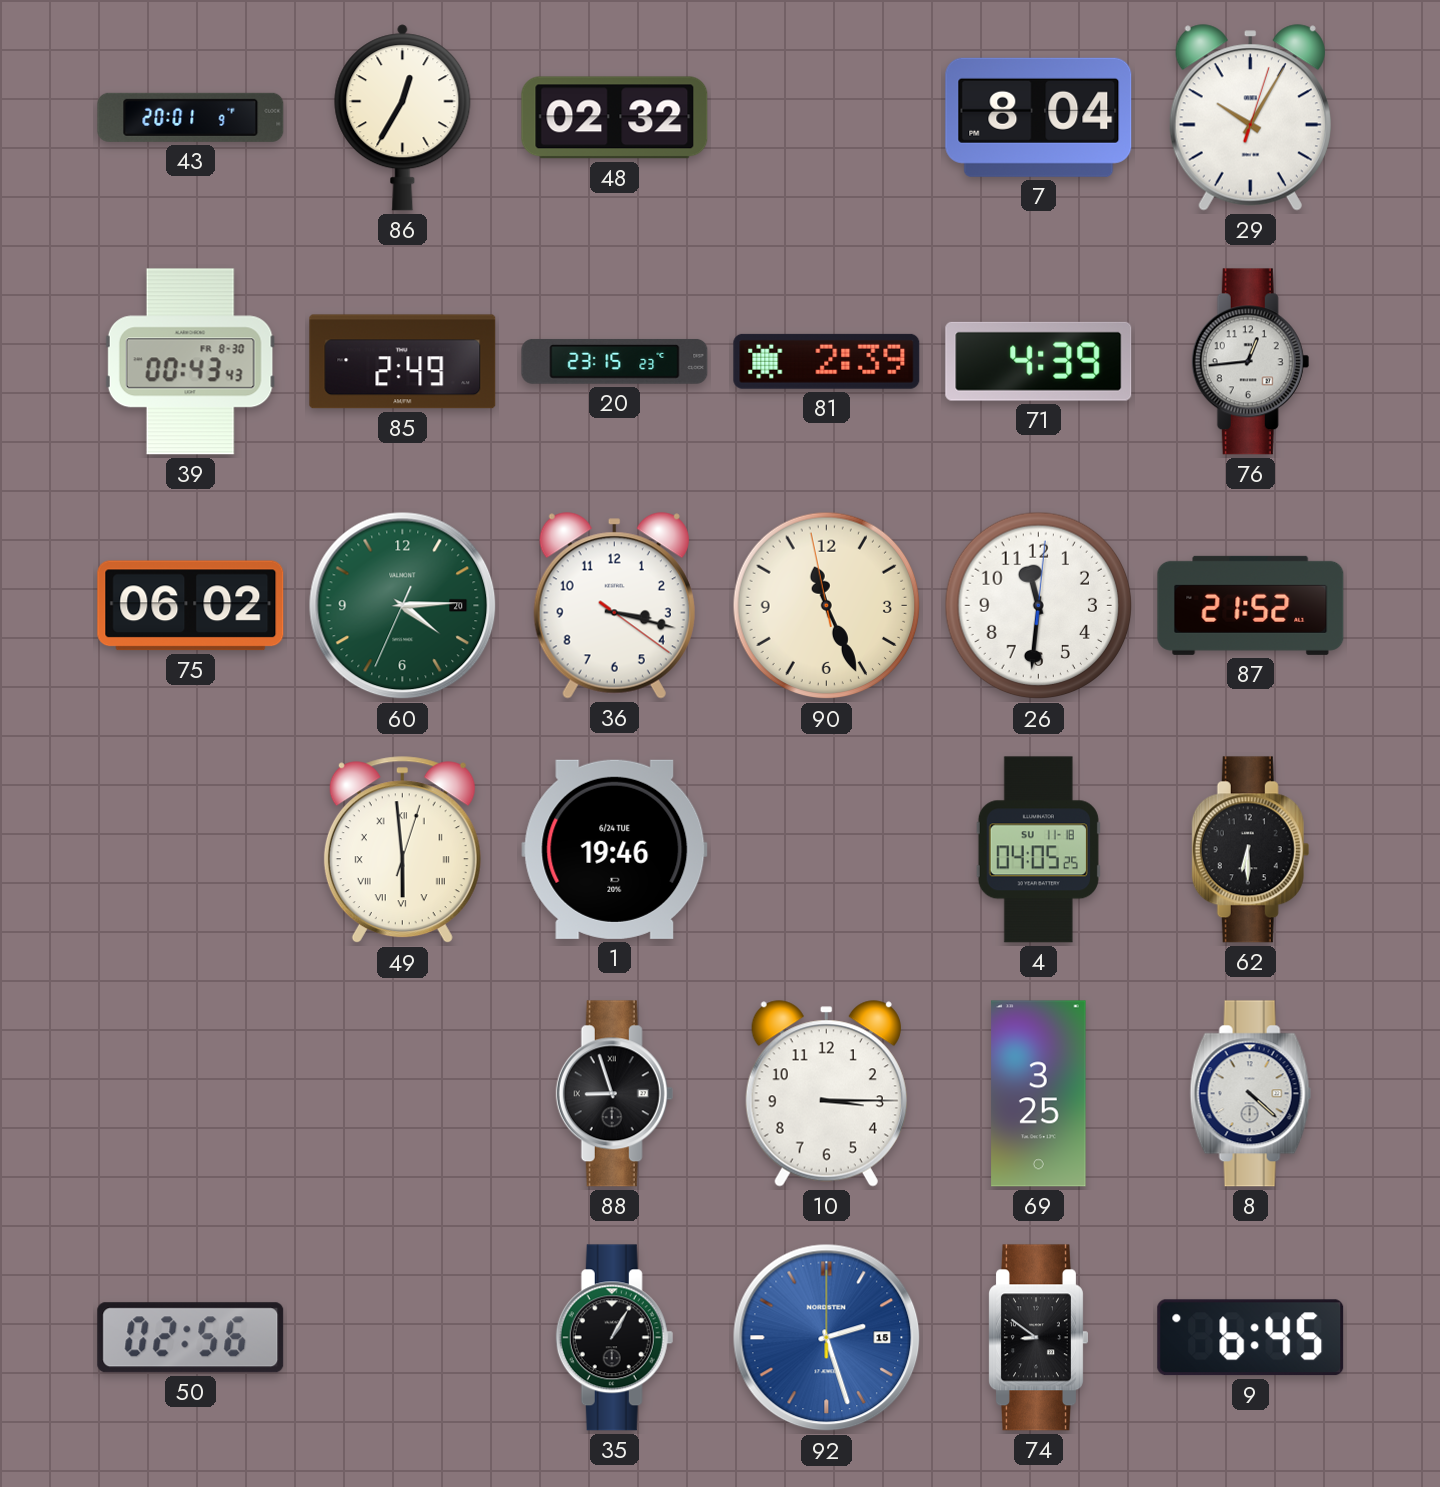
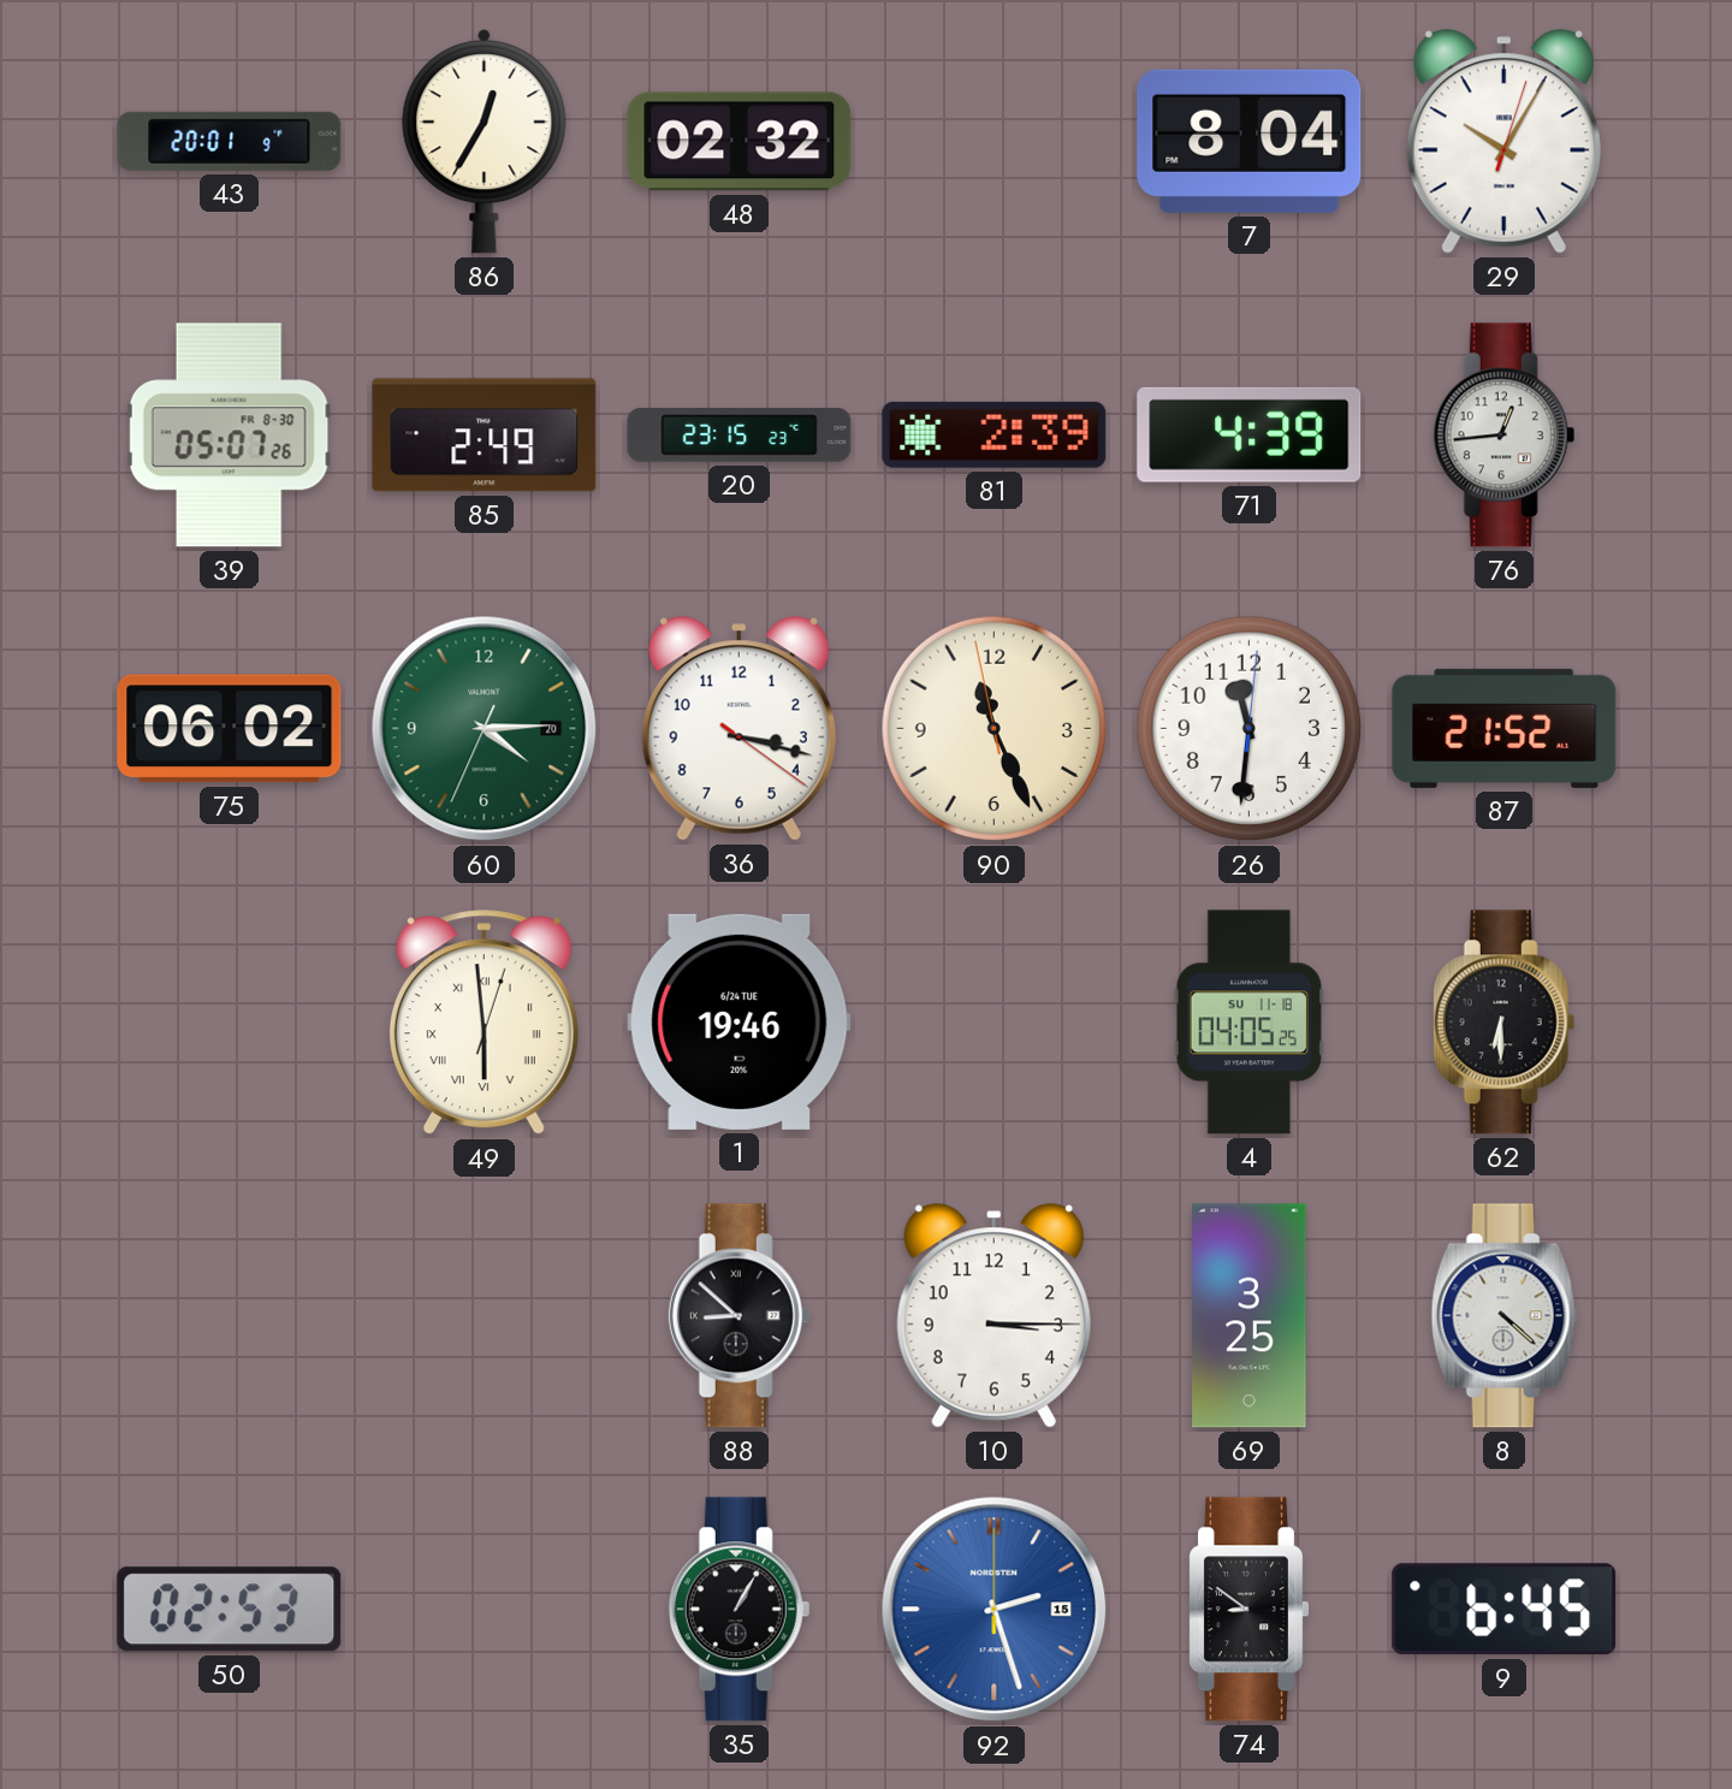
39: 00:43 -> 05:07
88: 8:57 -> 8:52
50: 02:56 -> 02:53
